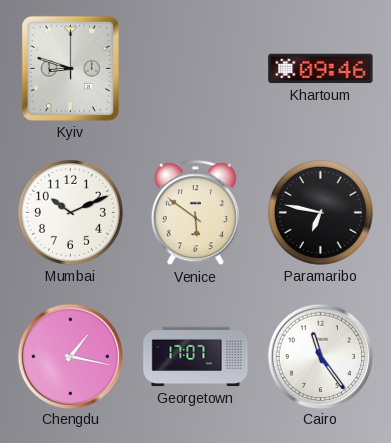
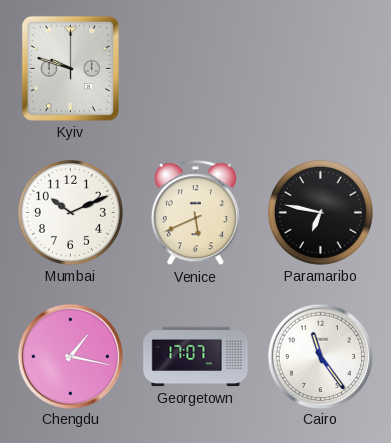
Kyiv: 8:48 -> 9:48
Khartoum: 09:46 -> none
Venice: 5:51 -> 5:41
